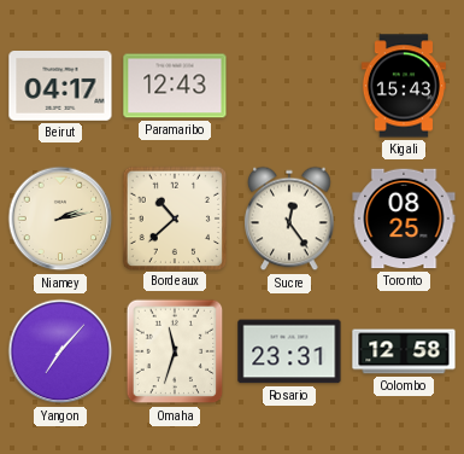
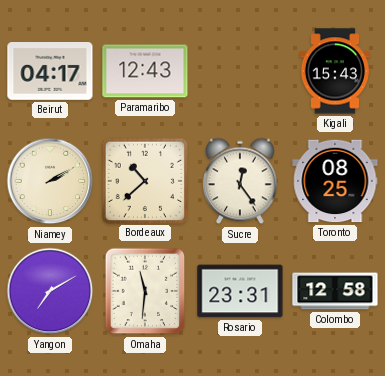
Niamey: 2:13 -> 2:10
Yangon: 7:07 -> 7:10
Omaha: 11:33 -> 11:31
